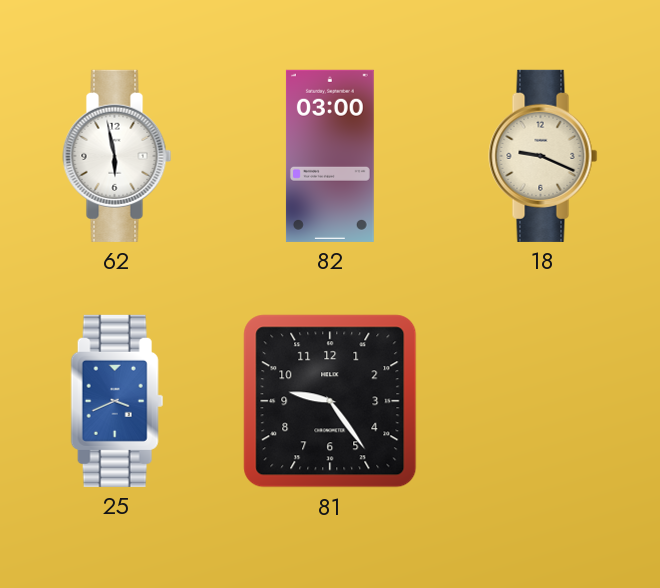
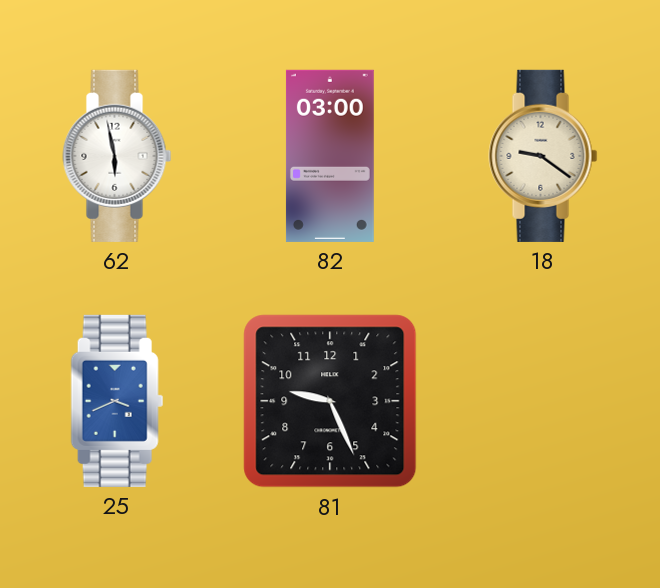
18: 9:19 -> 9:21
81: 9:24 -> 9:26
